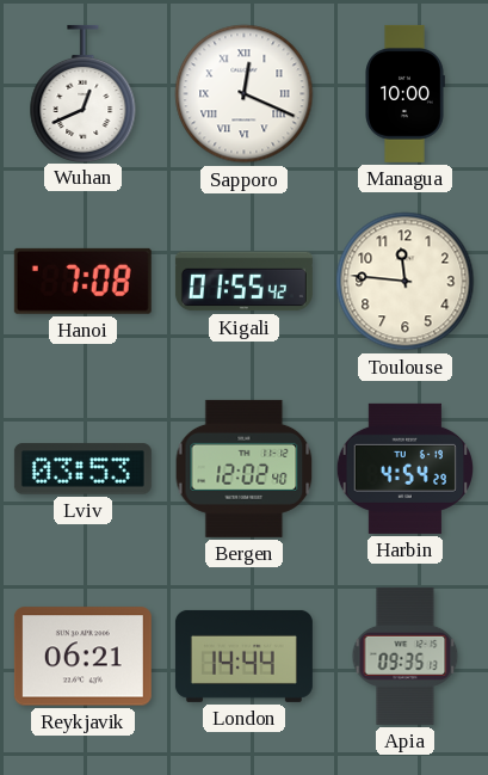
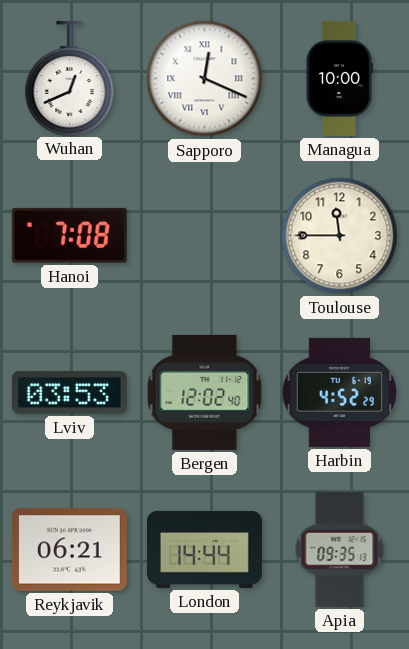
Kigali: 01:55 -> none
Toulouse: 11:46 -> 11:45
Harbin: 4:54 -> 4:52
